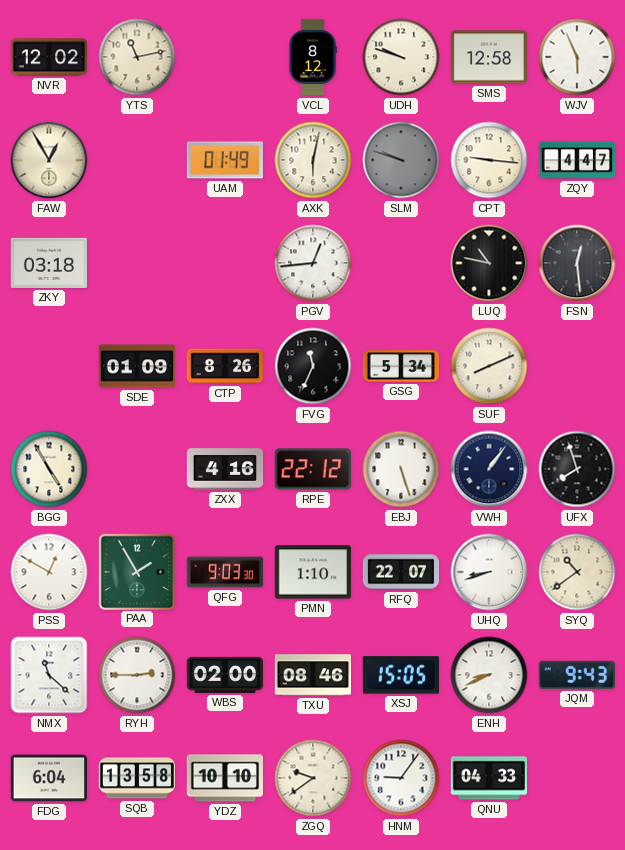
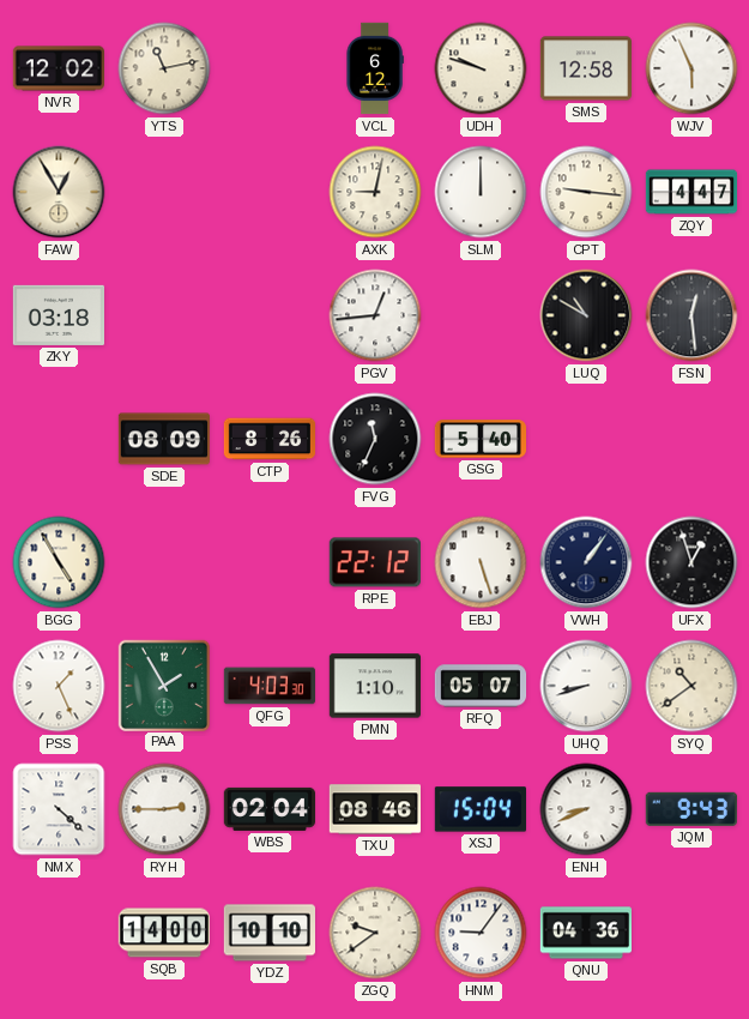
VCL: 8:12 -> 6:12
UAM: 01:49 -> none
AXK: 6:02 -> 9:02
SLM: 9:48 -> 12:00
SLM dial: grey -> white
LUQ: 10:47 -> 10:50
SDE: 01:09 -> 08:09
GSG: 5:34 -> 5:40
SUF: 8:11 -> none
ZXX: 4:16 -> none
UFX: 7:57 -> 12:57
PSS: 12:50 -> 1:26
QFG: 9:03 -> 4:03
RFQ: 22:07 -> 05:07
NMX: 11:22 -> 4:22
WBS: 02:00 -> 02:04
XSJ: 15:05 -> 15:04
FDG: 6:04 -> none
SQB: 13:58 -> 14:00
QNU: 04:33 -> 04:36
